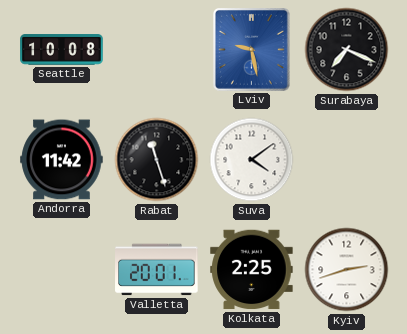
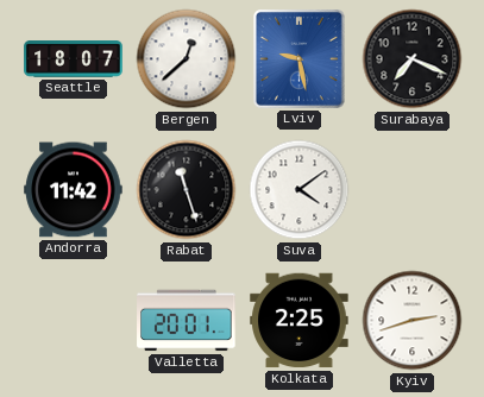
Seattle: 10:08 -> 18:07
Bergen: none -> 12:38
